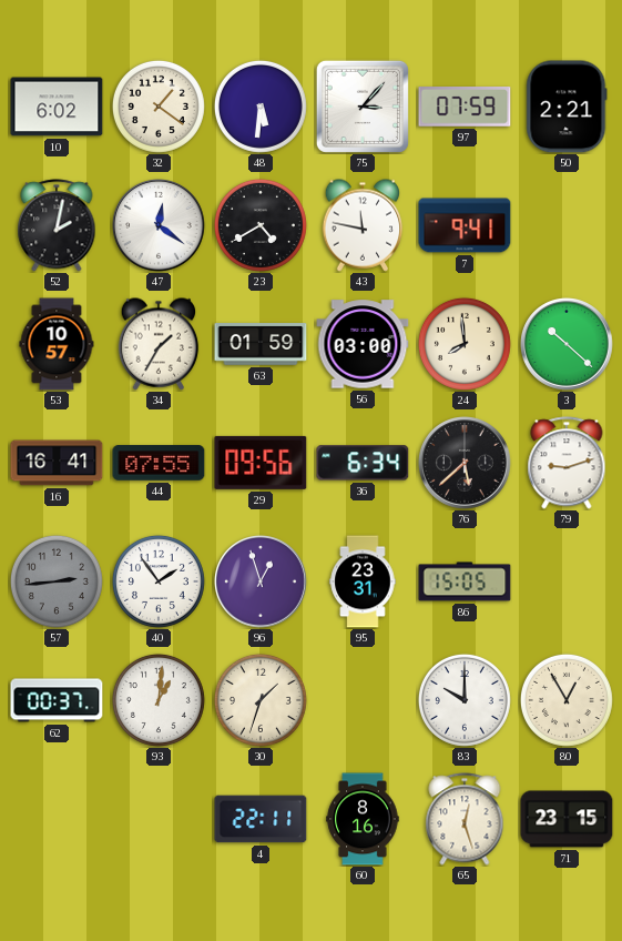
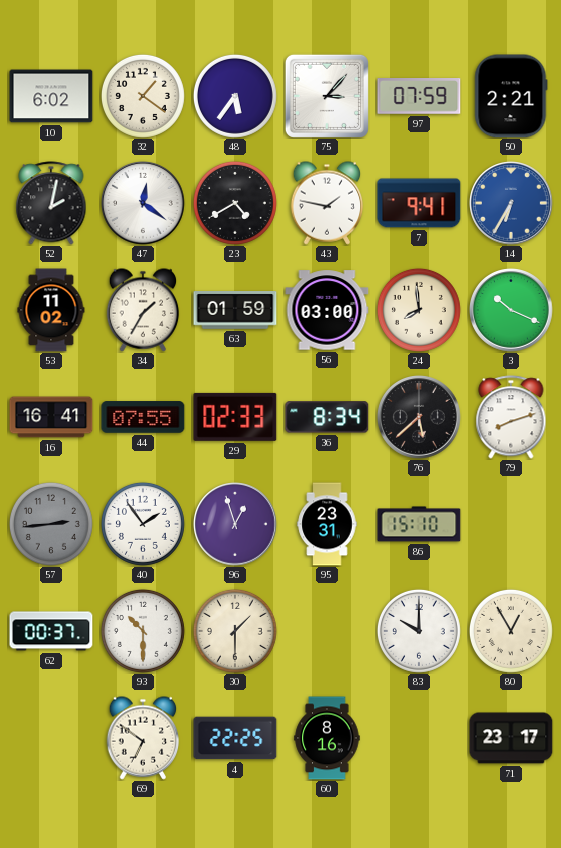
48: 5:31 -> 5:36
43: 11:47 -> 1:47
14: none -> 6:35
53: 10:57 -> 11:02
3: 10:22 -> 10:19
29: 09:56 -> 02:33
36: 6:34 -> 8:34
79: 9:12 -> 8:12
86: 15:05 -> 15:10
93: 1:01 -> 10:30
30: 1:33 -> 1:30
69: none -> 6:51
4: 22:11 -> 22:25
65: 12:27 -> none
71: 23:15 -> 23:17
